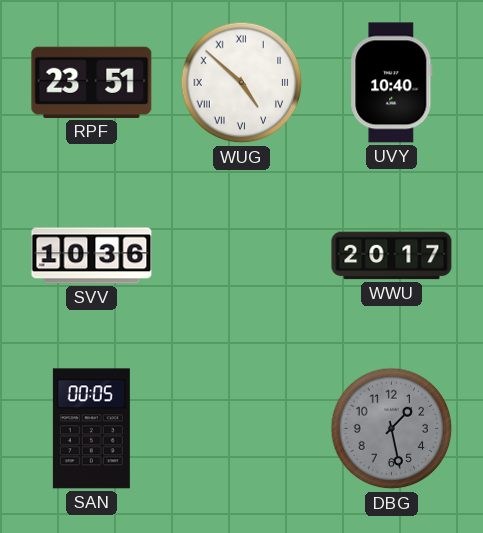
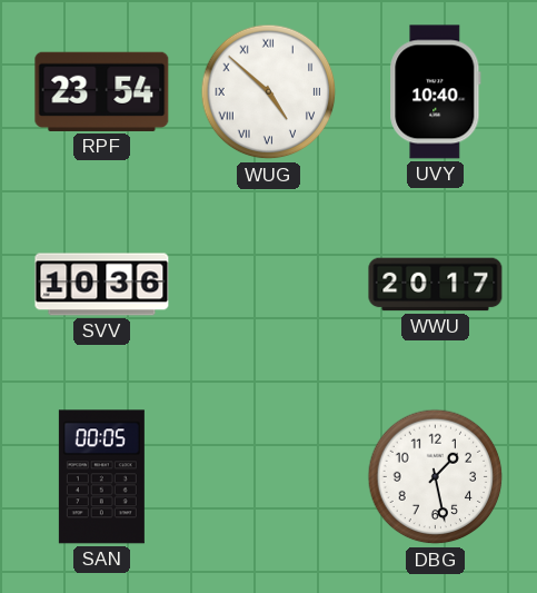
RPF: 23:51 -> 23:54
DBG dial: grey -> white
